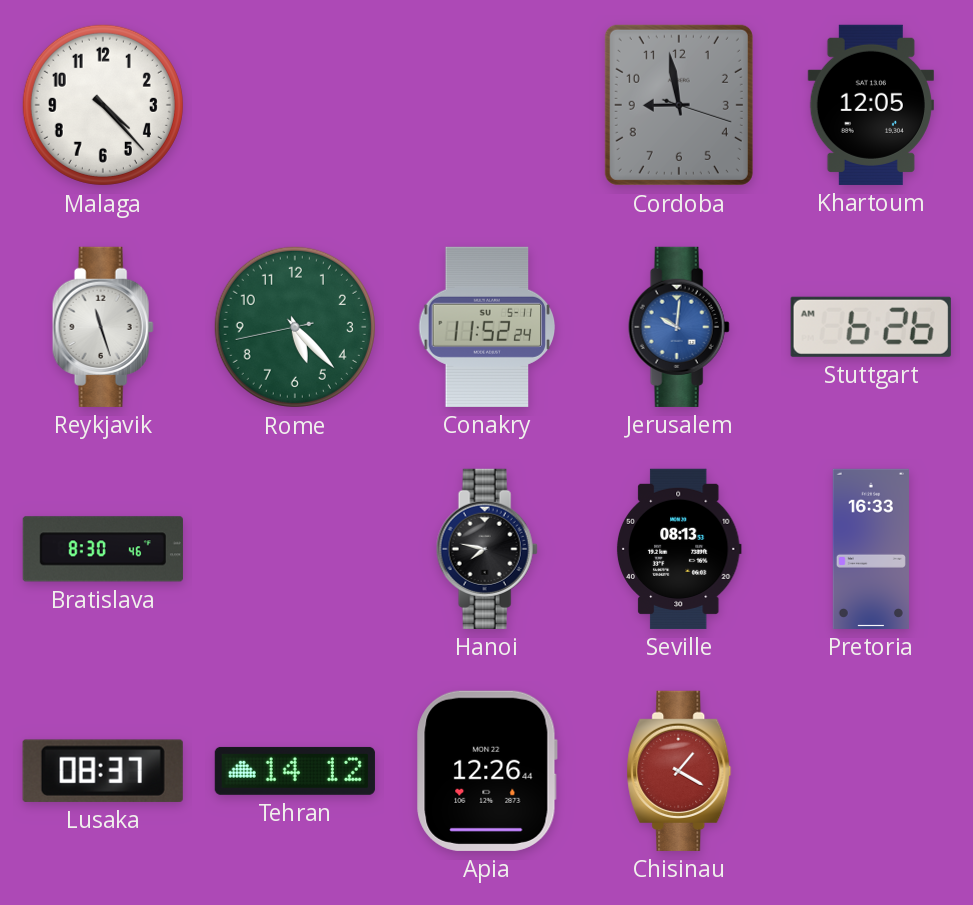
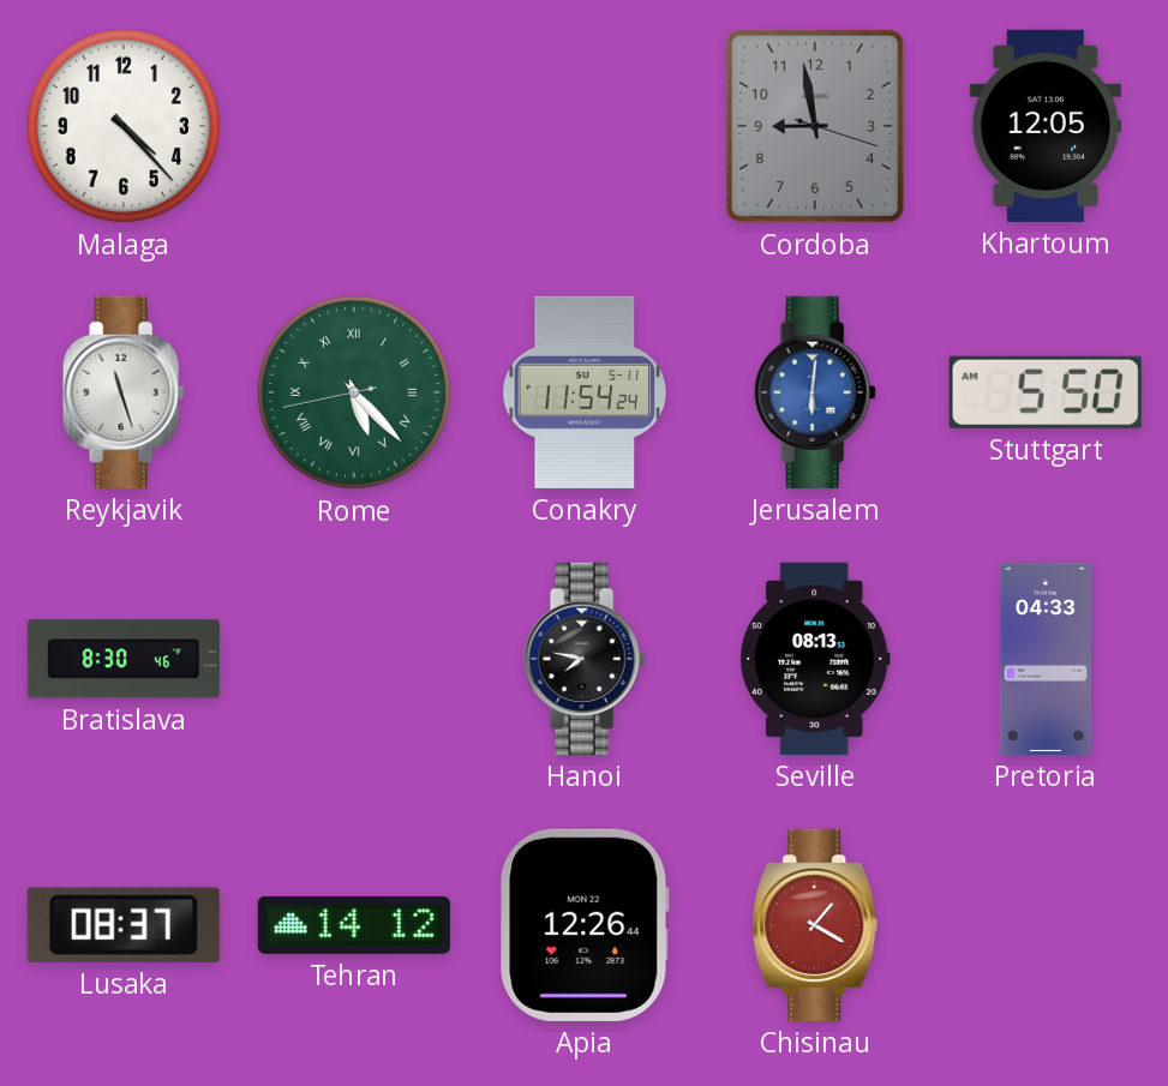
Rome numerals: Arabic -> Roman
Conakry: 11:52 -> 11:54
Jerusalem: 10:01 -> 6:01
Stuttgart: 6:26 -> 5:50
Pretoria: 16:33 -> 04:33
